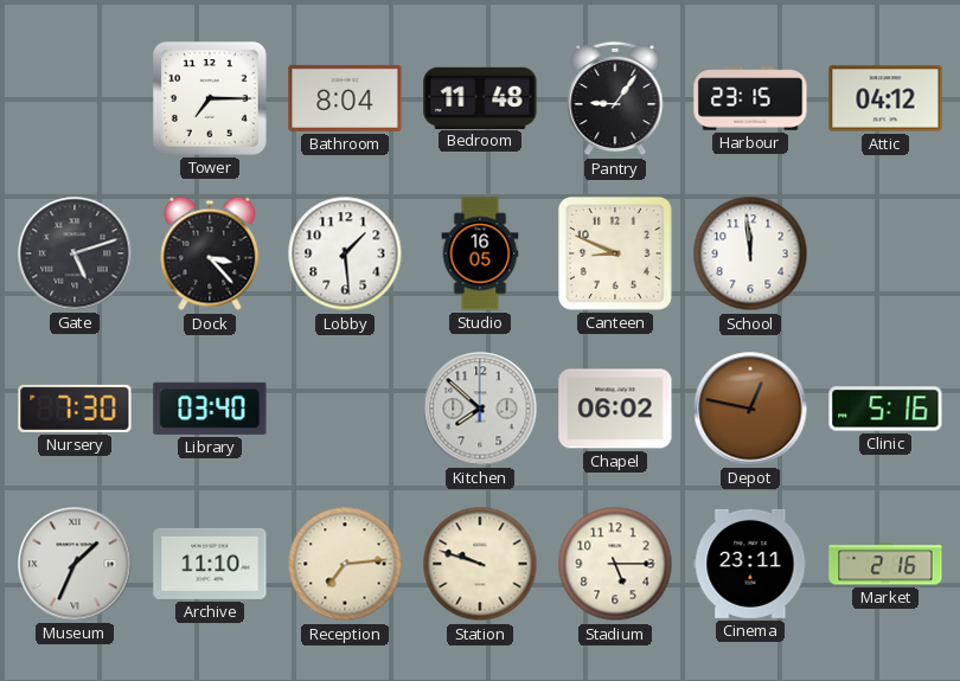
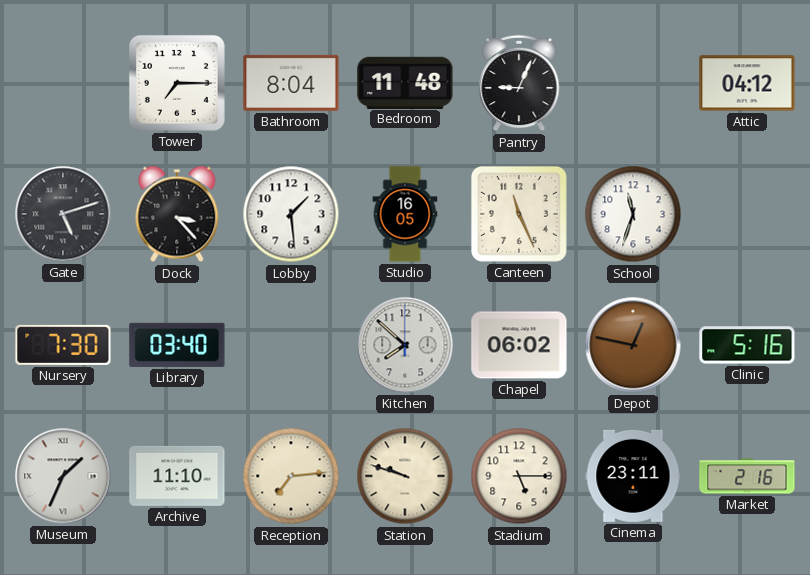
Pantry: 9:06 -> 9:04
Harbour: 23:15 -> none
Canteen: 8:49 -> 11:26
School: 11:59 -> 11:33
